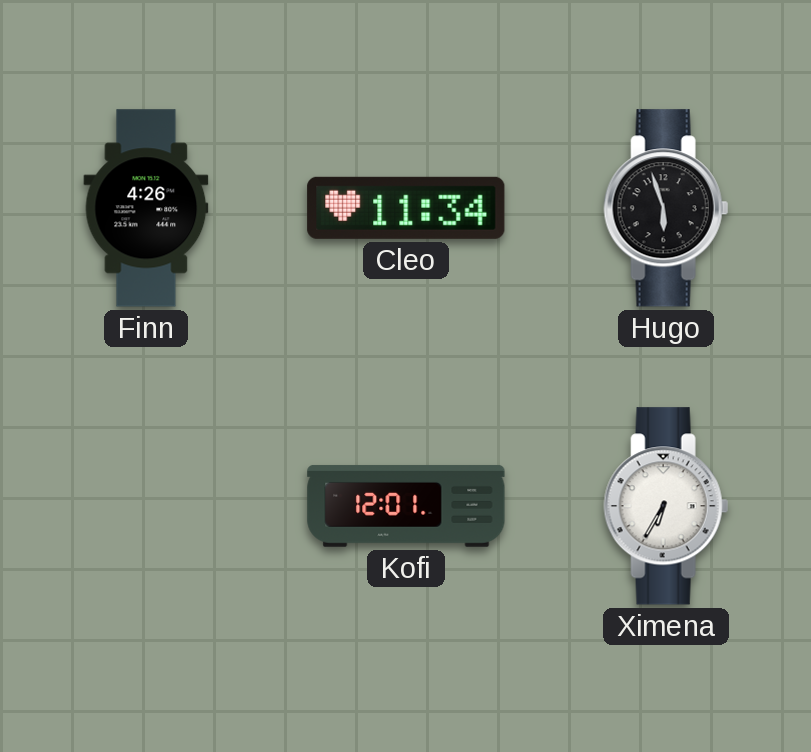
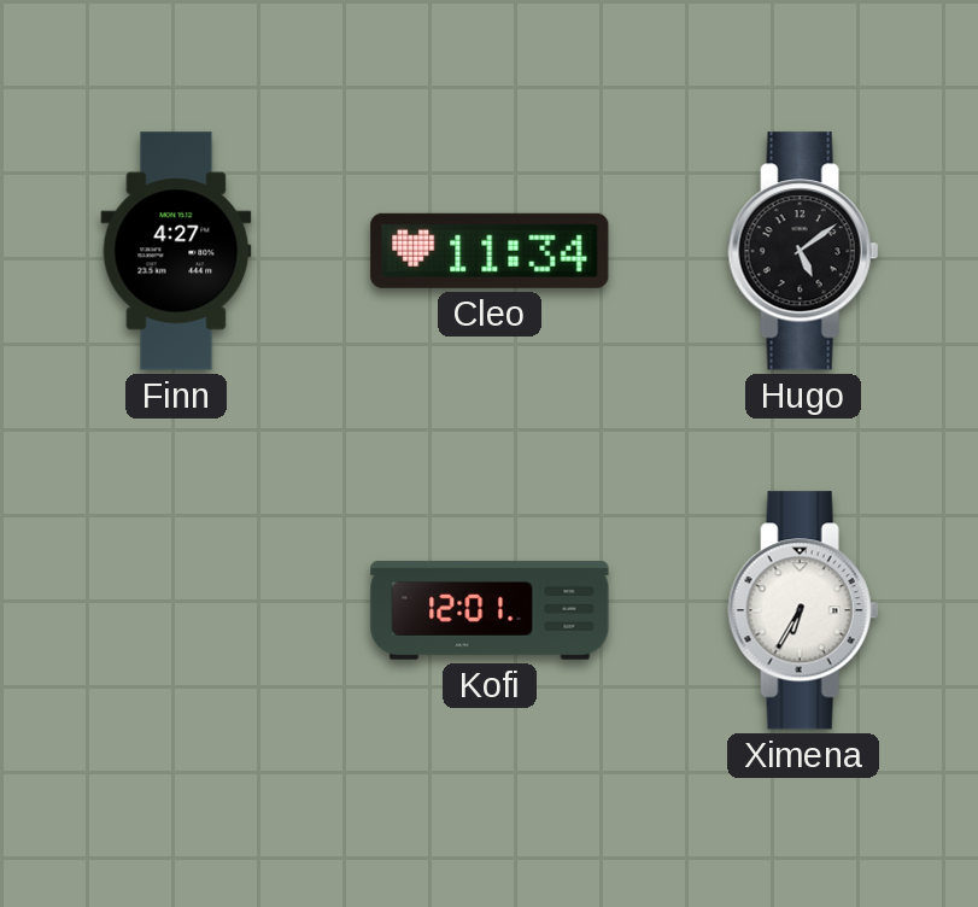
Finn: 4:26 -> 4:27
Hugo: 5:57 -> 5:09
